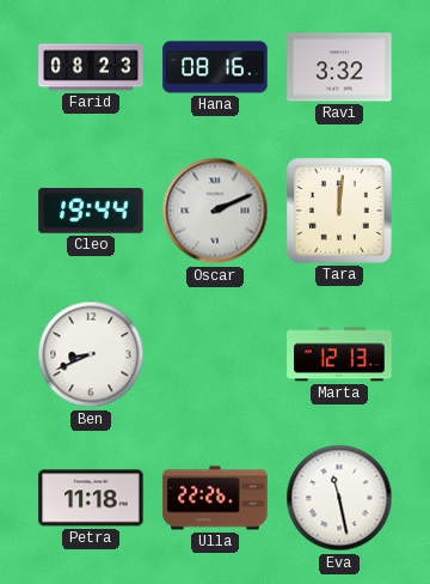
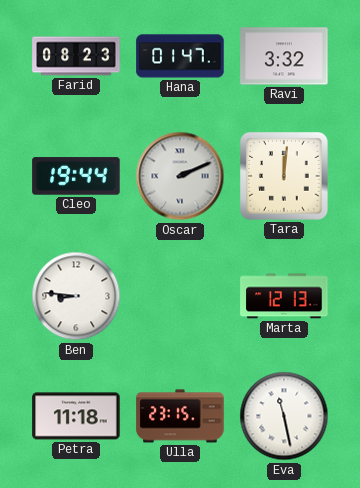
Hana: 08:16 -> 01:47
Ben: 8:41 -> 8:46
Ulla: 22:26 -> 23:15
